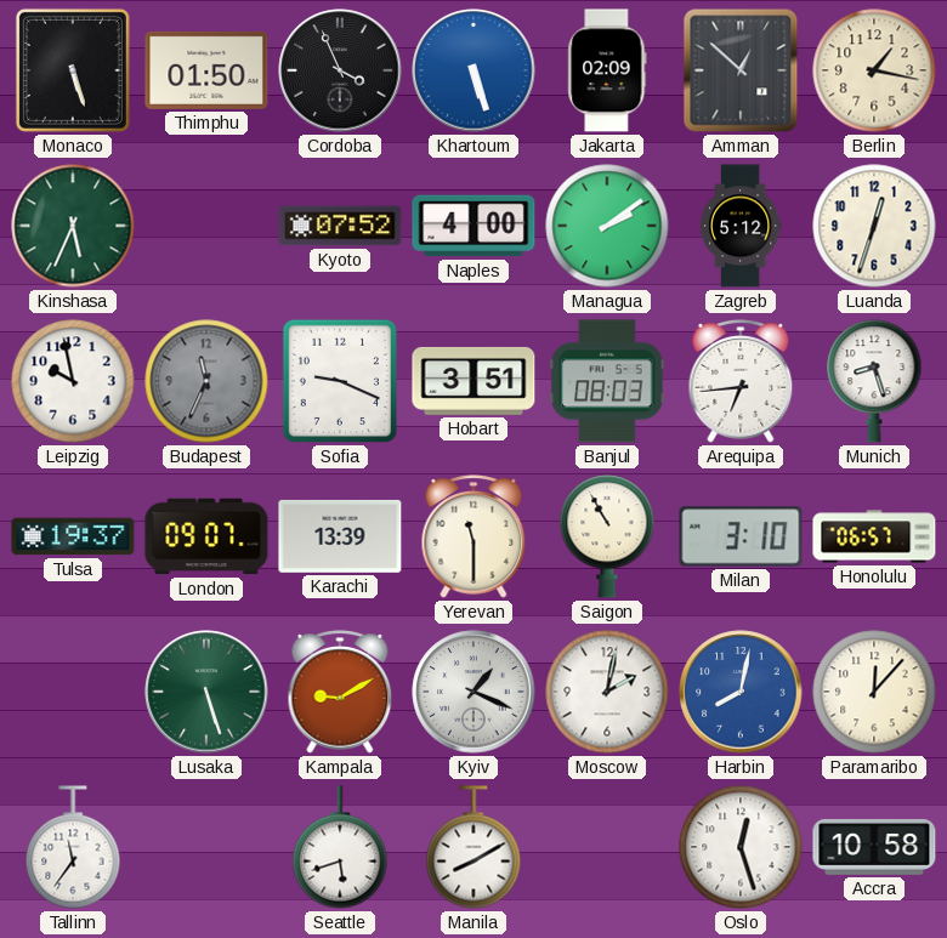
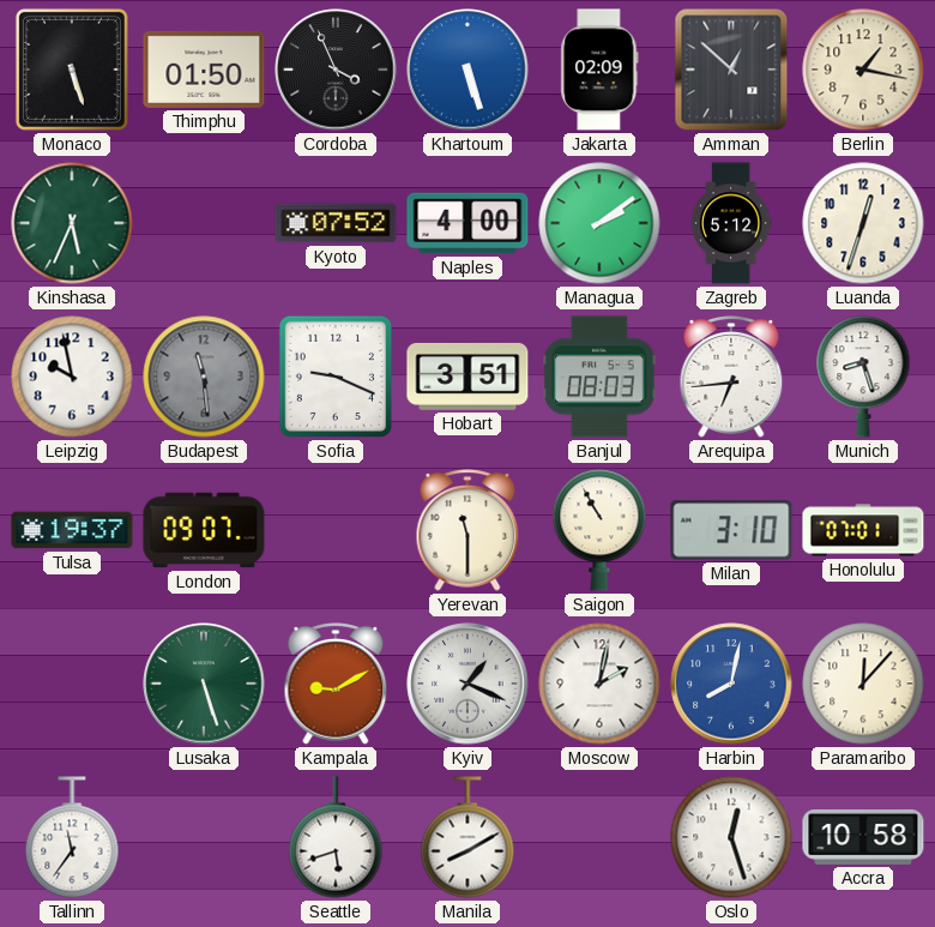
Budapest: 11:34 -> 11:29
Karachi: 13:39 -> none
Honolulu: 06:57 -> 07:01
